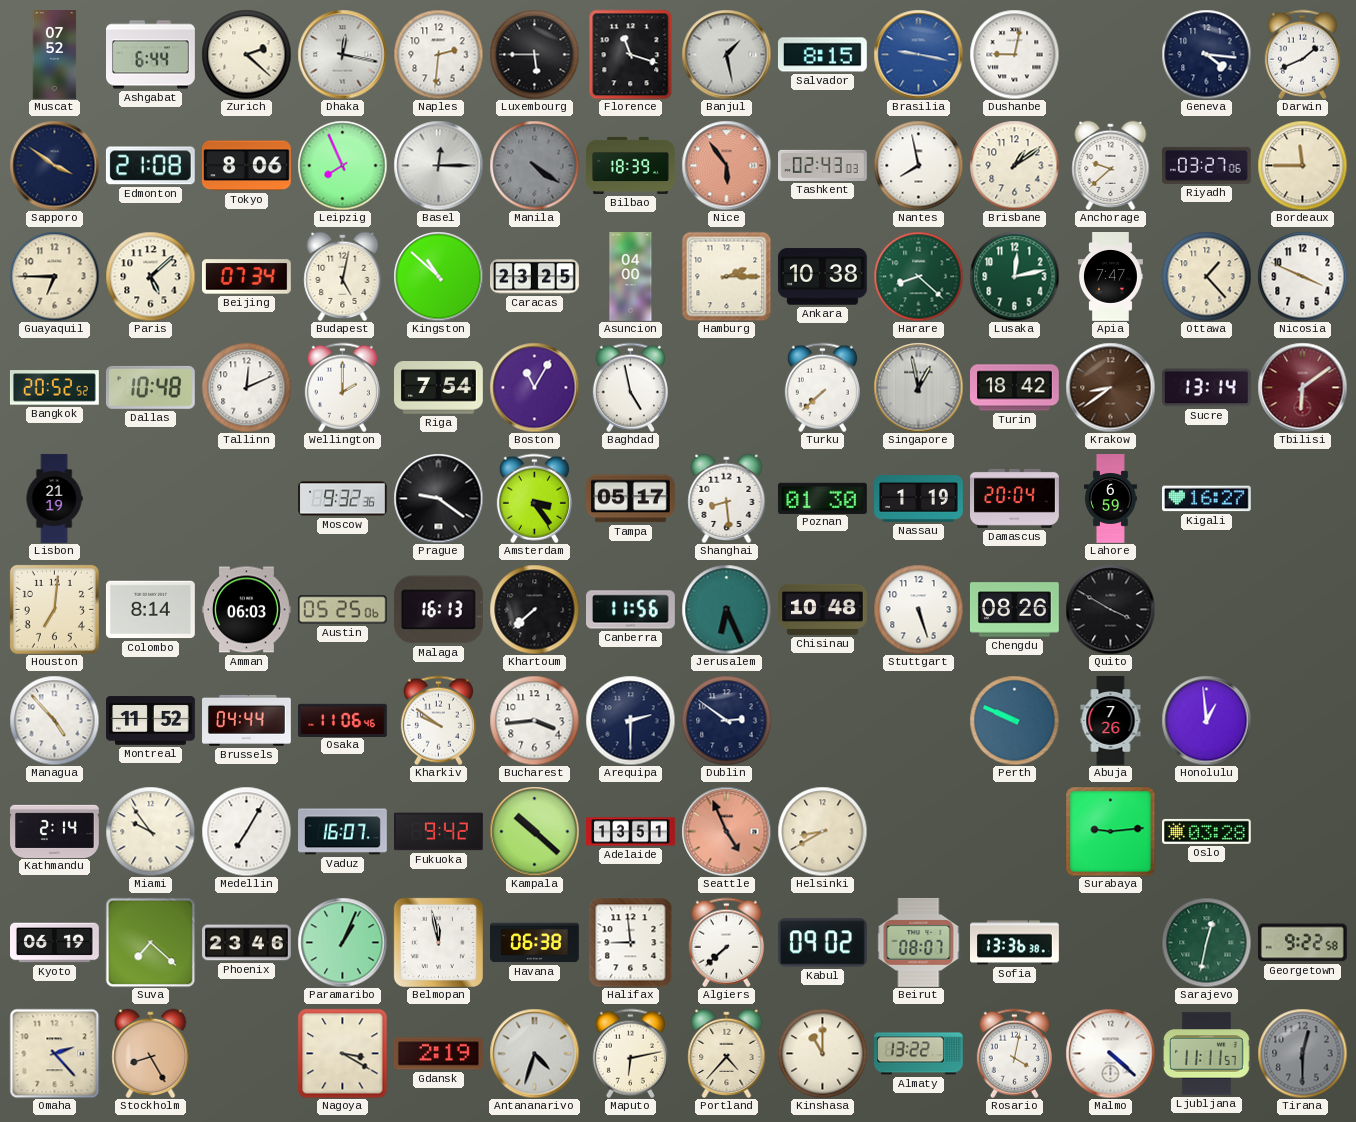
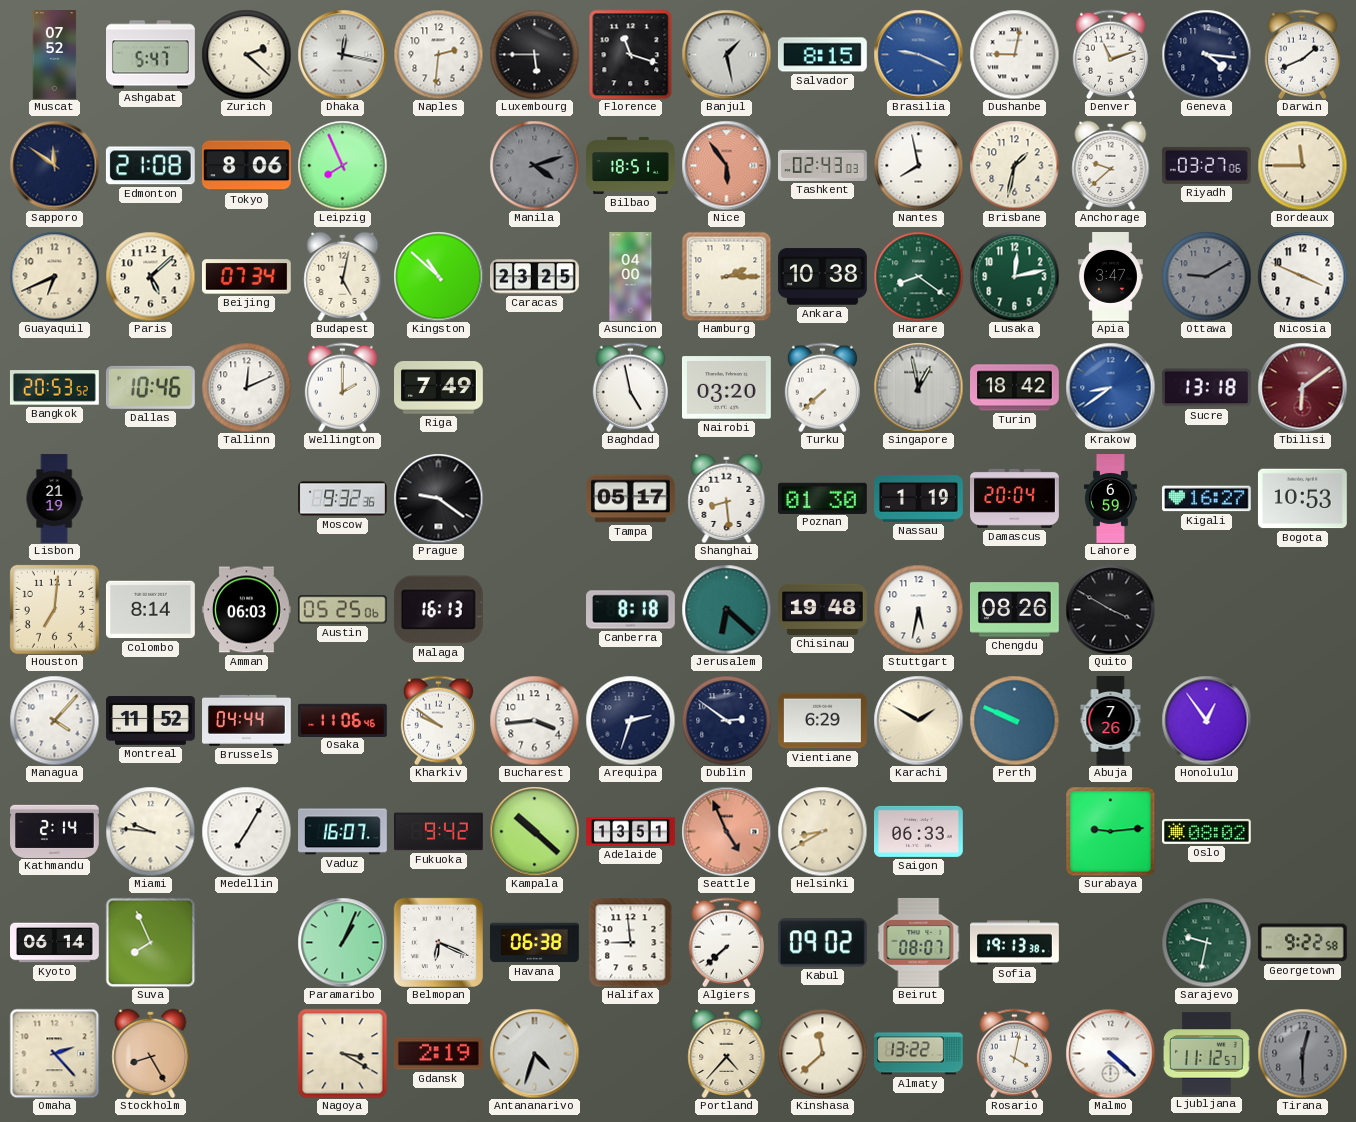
Ashgabat: 6:44 -> 5:47
Brasilia: 9:17 -> 9:19
Denver: none -> 11:12
Sapporo: 3:51 -> 11:51
Basel: 12:15 -> none
Manila: 4:21 -> 4:12
Bilbao: 18:39 -> 18:51
Brisbane: 1:09 -> 1:32
Guayaquil: 6:45 -> 6:41
Harare: 8:22 -> 8:21
Apia: 7:47 -> 3:47
Ottawa: 1:23 -> 9:10
Ottawa dial: cream -> grey
Bangkok: 20:52 -> 20:53
Dallas: 10:48 -> 10:46
Riga: 7:54 -> 7:49
Boston: 11:05 -> none
Nairobi: none -> 03:20
Krakow dial: brown -> blue
Sucre: 13:14 -> 13:18
Amsterdam: 3:24 -> none
Bogota: none -> 10:53
Khartoum: 7:38 -> none
Canberra: 11:56 -> 8:18
Jerusalem: 6:26 -> 6:22
Chisinau: 10:48 -> 19:48
Stuttgart: 5:27 -> 5:32
Managua: 4:53 -> 4:07
Arequipa: 2:30 -> 2:33
Vientiane: none -> 6:29
Karachi: none -> 1:50
Honolulu: 12:59 -> 12:54
Miami: 9:54 -> 9:46
Saigon: none -> 06:33
Oslo: 03:28 -> 08:02
Kyoto: 06:19 -> 06:14
Suva: 7:22 -> 7:56
Phoenix: 23:46 -> none
Belmopan: 11:58 -> 6:19
Sofia: 13:36 -> 19:13
Sarajevo: 12:32 -> 9:32
Maputo: 6:13 -> none
Kinshasa: 11:00 -> 11:38
Ljubljana: 11:11 -> 11:12
